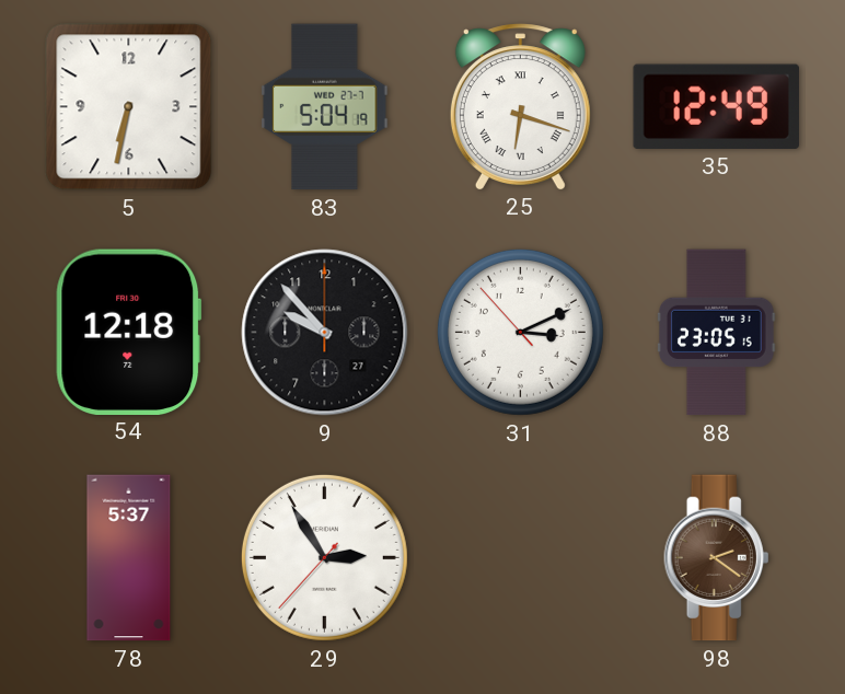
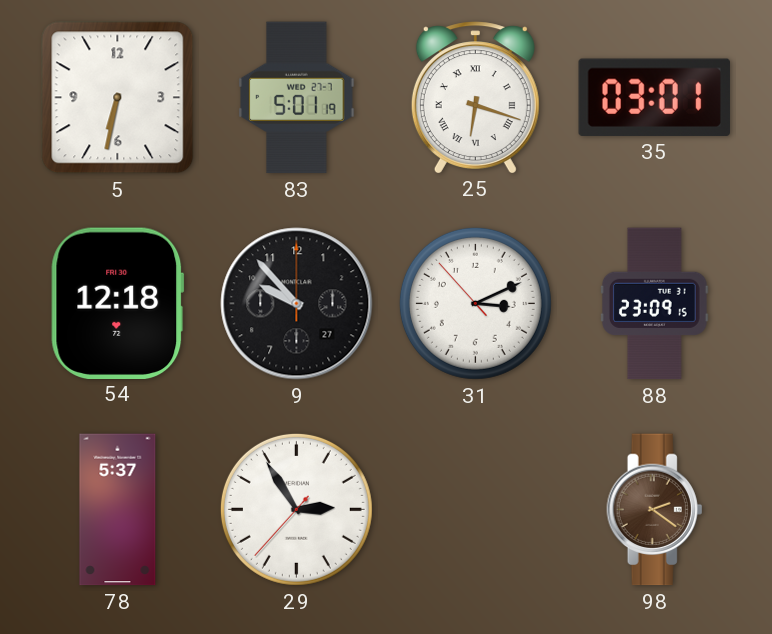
83: 5:04 -> 5:01
35: 12:49 -> 03:01
88: 23:05 -> 23:09
